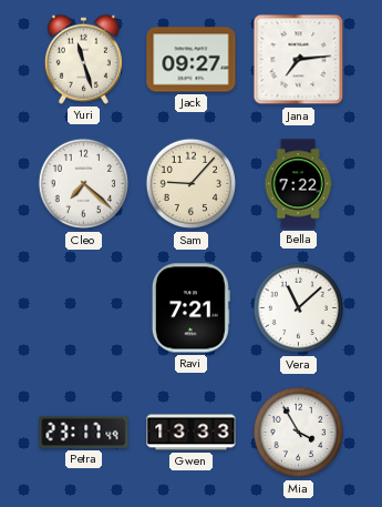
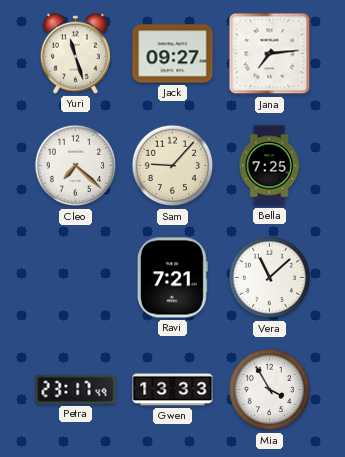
Bella: 7:22 -> 7:25
